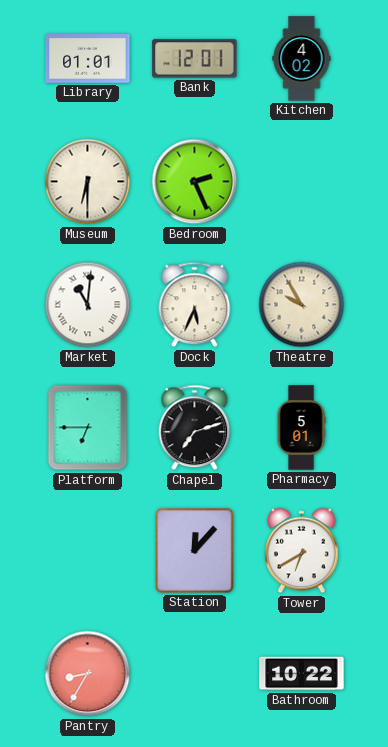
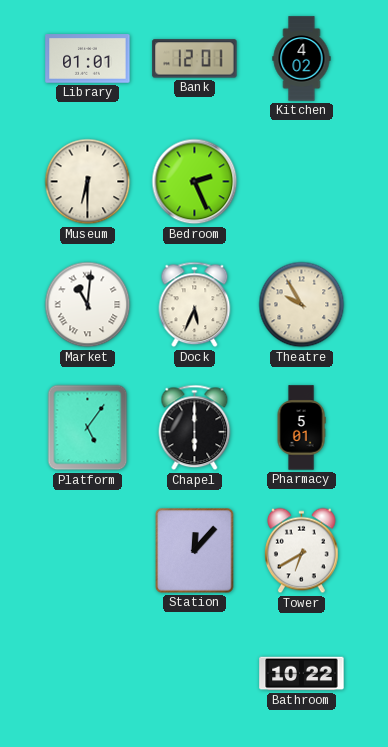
Platform: 6:45 -> 5:06
Chapel: 7:12 -> 6:00
Pantry: 8:35 -> none
